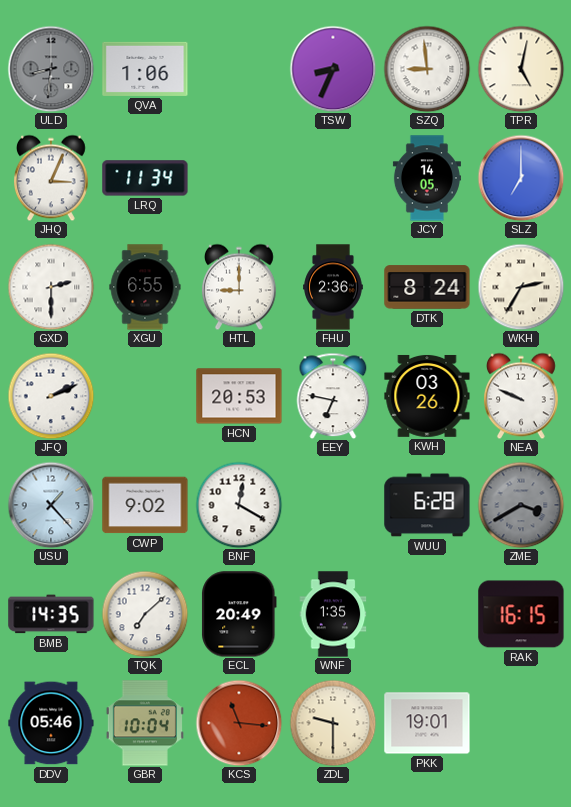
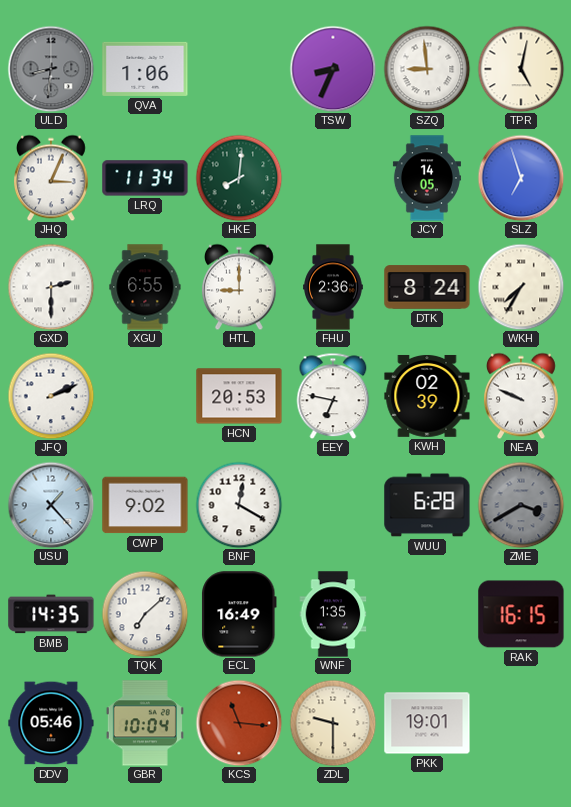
HKE: none -> 8:01
SLZ: 7:00 -> 6:57
WKH: 2:35 -> 7:35
KWH: 03:26 -> 02:39
ECL: 20:49 -> 16:49
